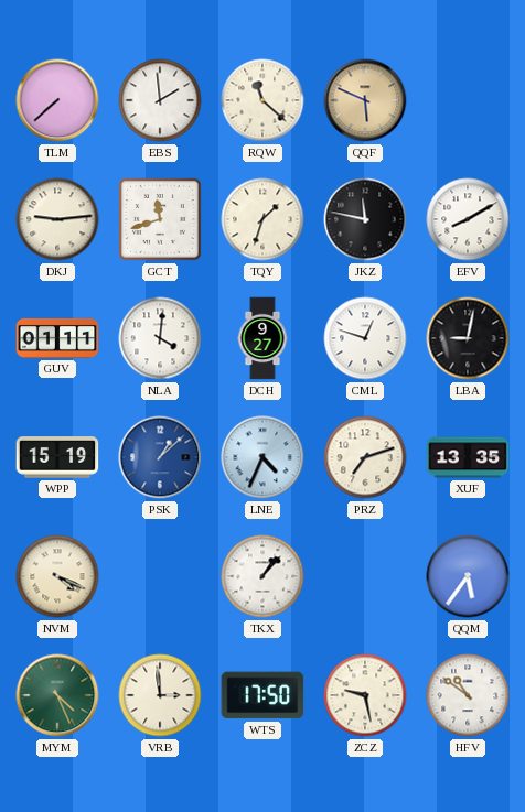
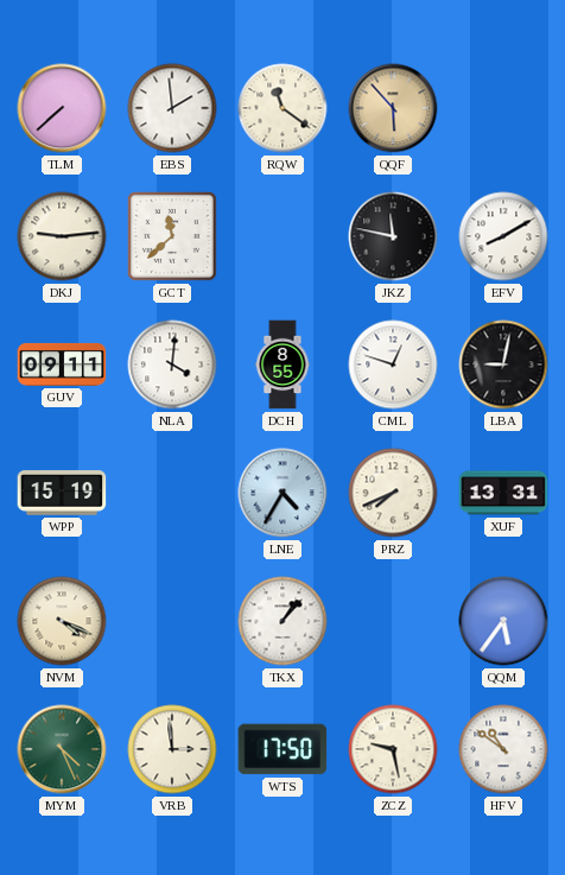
RQW: 11:22 -> 11:21
QQF: 5:49 -> 5:53
GCT: 11:42 -> 11:38
TQY: 1:33 -> none
GUV: 01:11 -> 09:11
DCH: 9:27 -> 8:55
PSK: 1:08 -> none
LNE: 4:34 -> 4:35
PRZ: 7:12 -> 7:41
XUF: 13:35 -> 13:31
